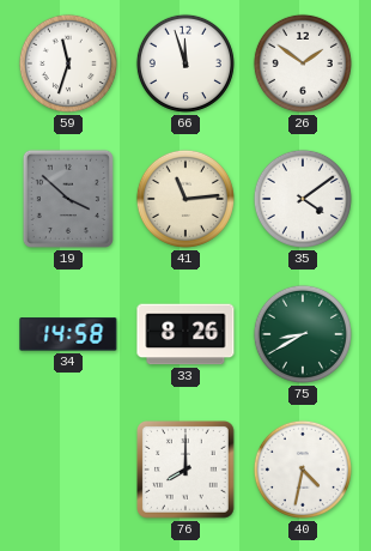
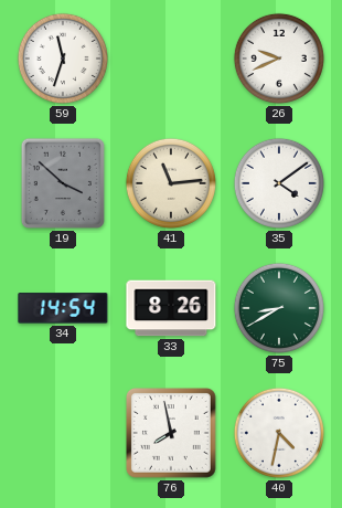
66: 11:57 -> none
26: 1:51 -> 9:41
34: 14:58 -> 14:54
76: 8:00 -> 7:58
